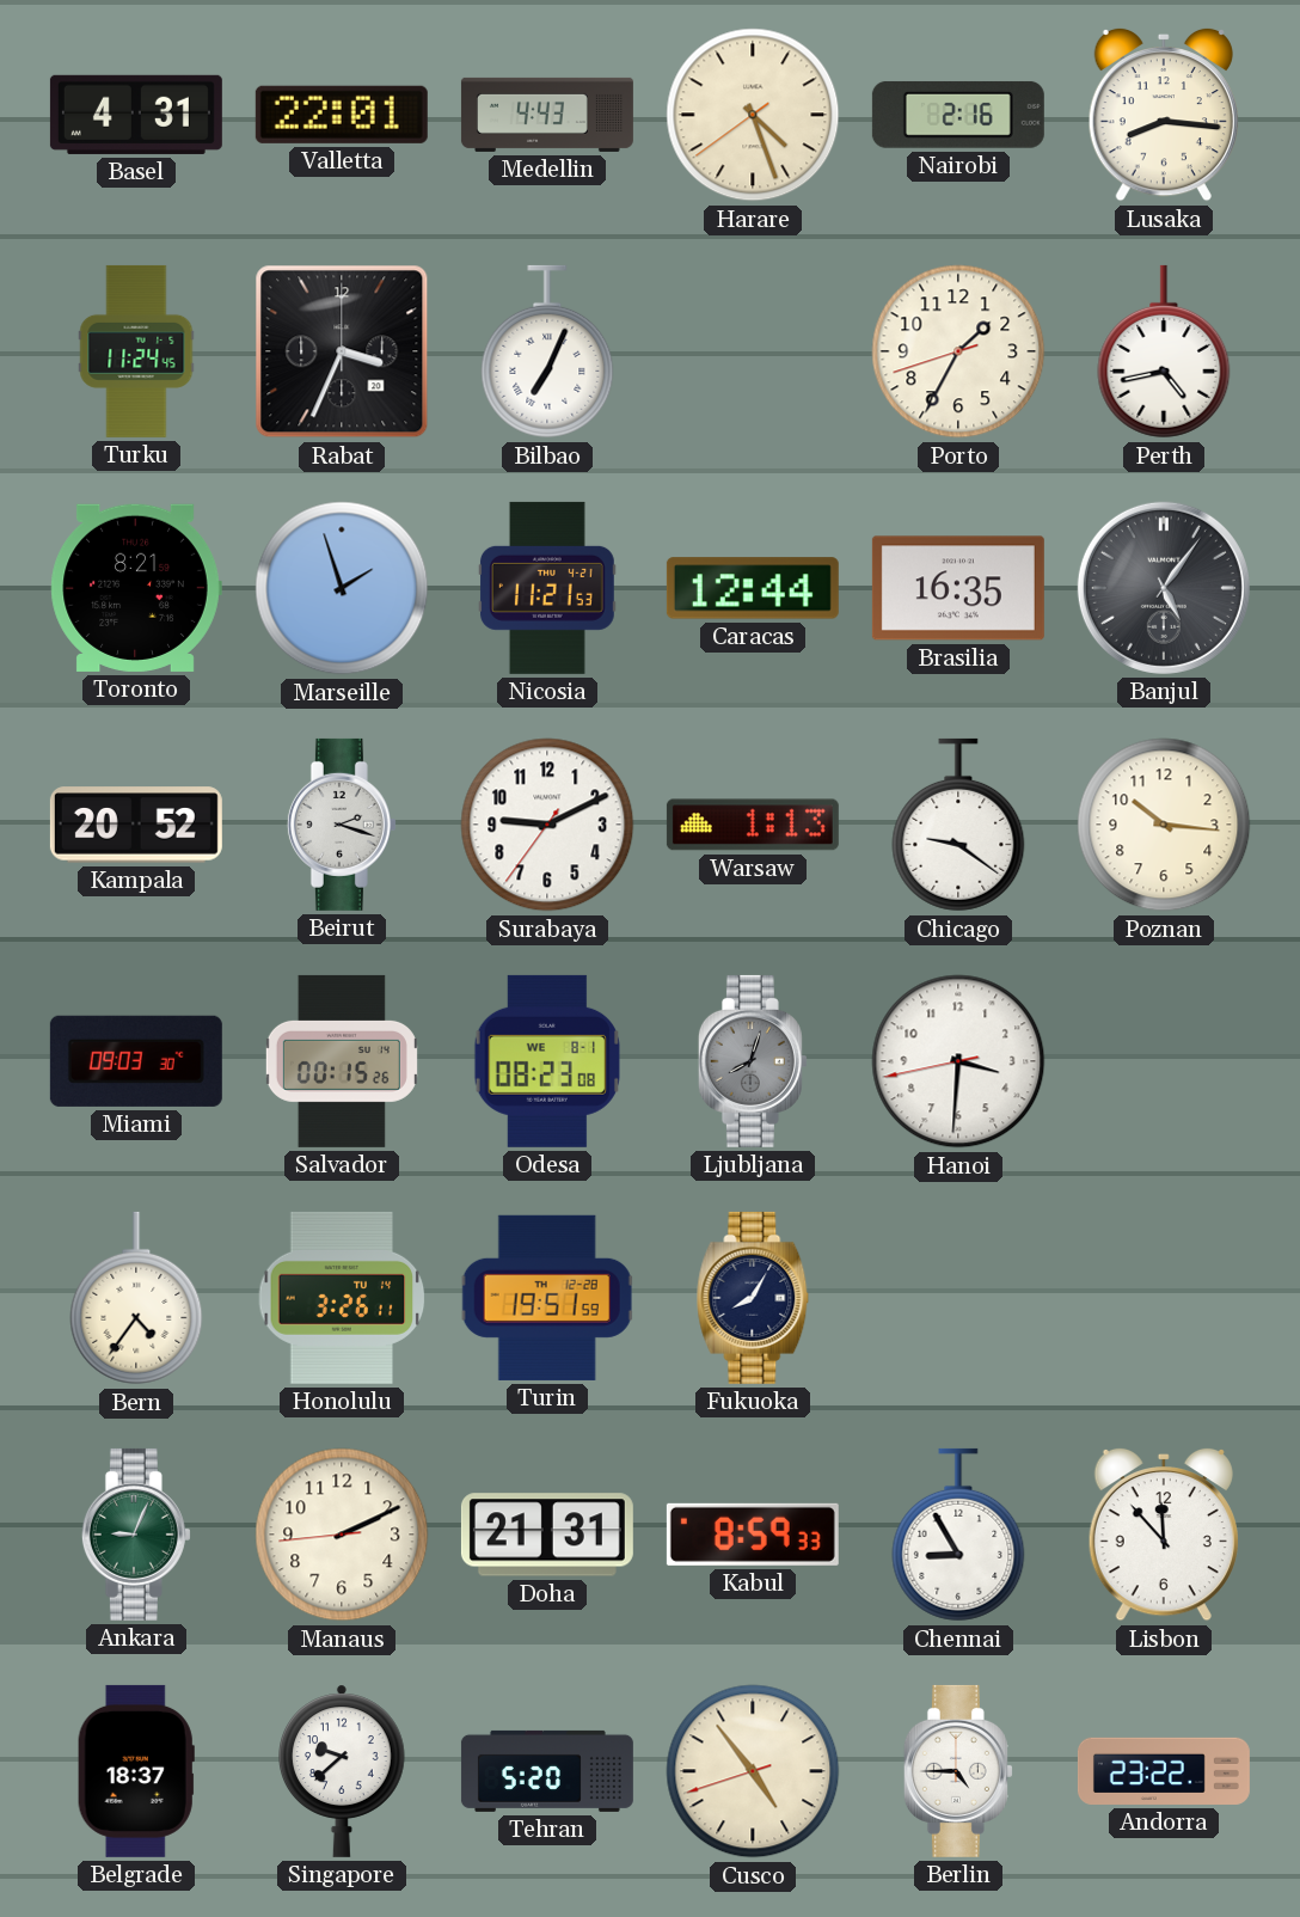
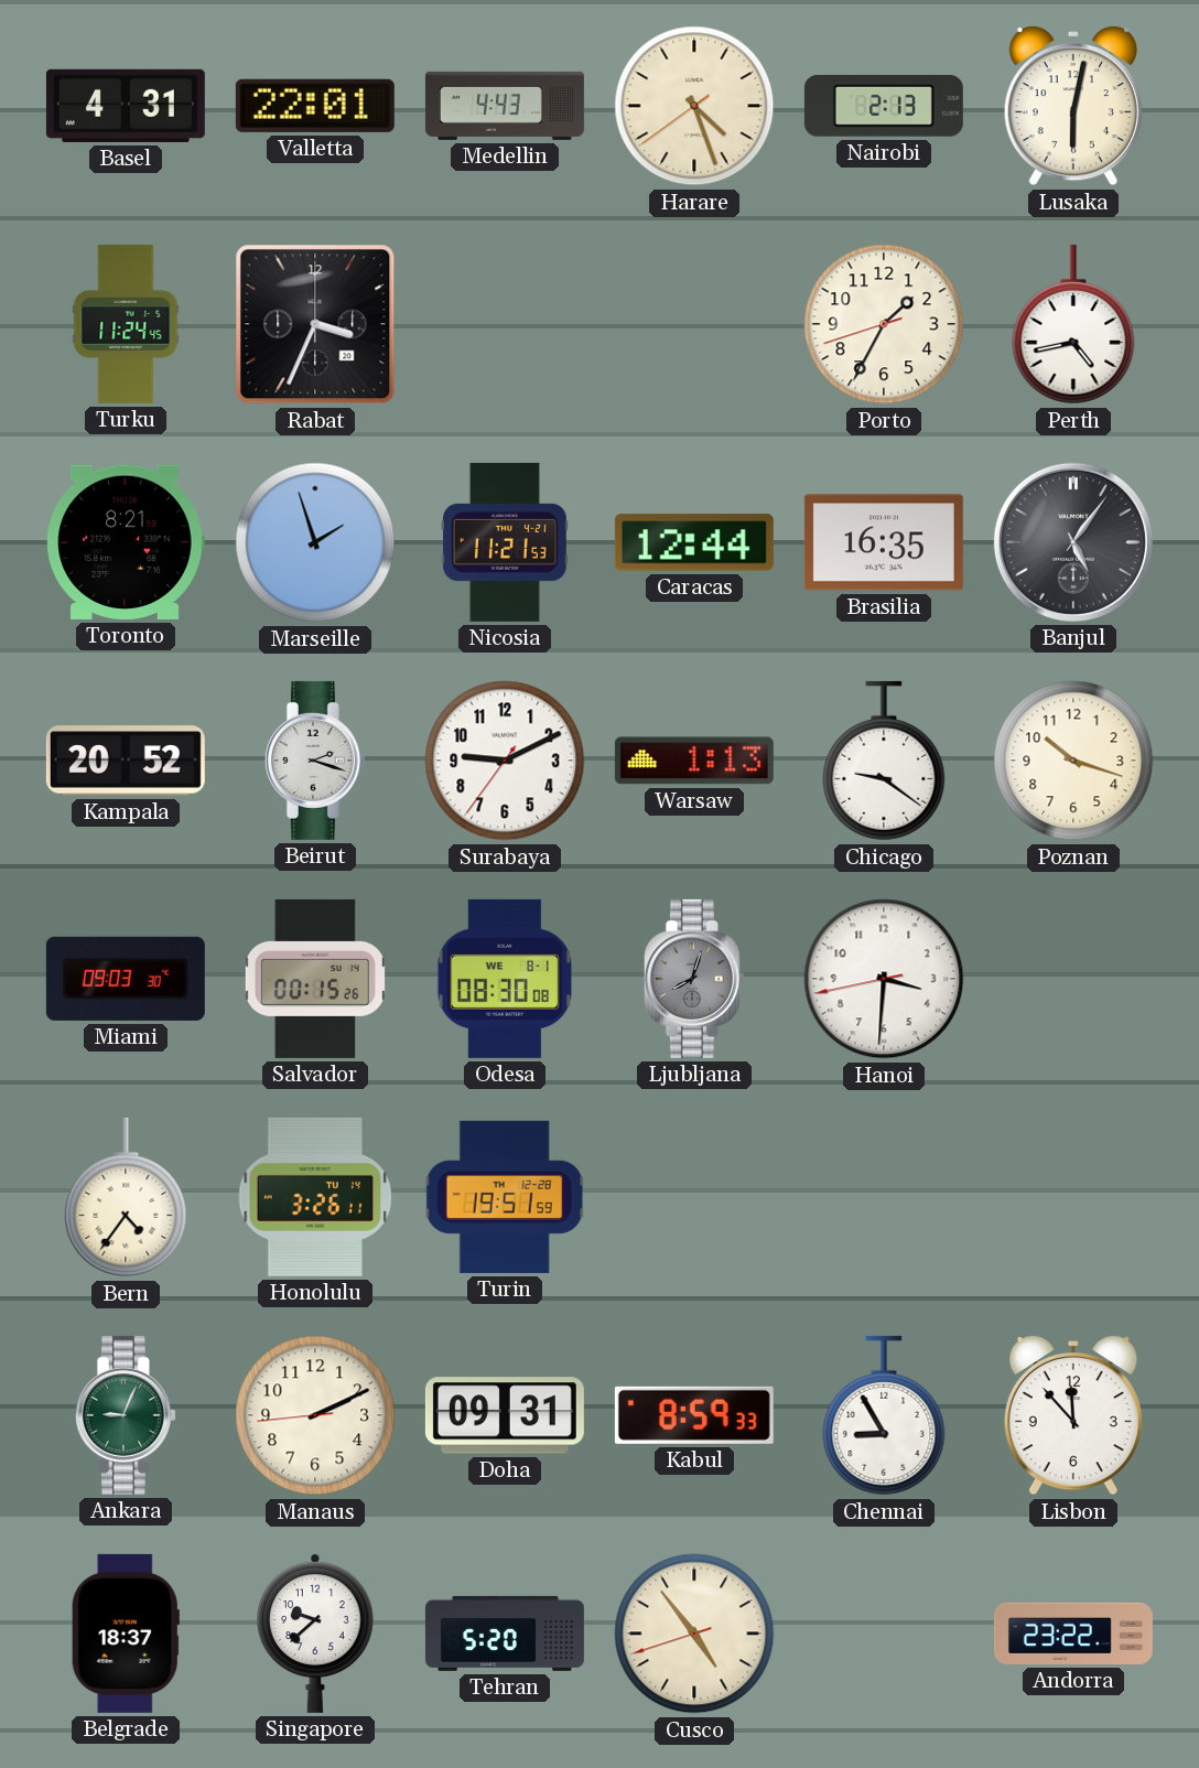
Nairobi: 2:16 -> 2:13
Lusaka: 8:16 -> 6:02
Bilbao: 7:04 -> none
Poznan: 10:16 -> 10:18
Odesa: 08:23 -> 08:30
Fukuoka: 8:05 -> none
Doha: 21:31 -> 09:31
Berlin: 4:45 -> none
